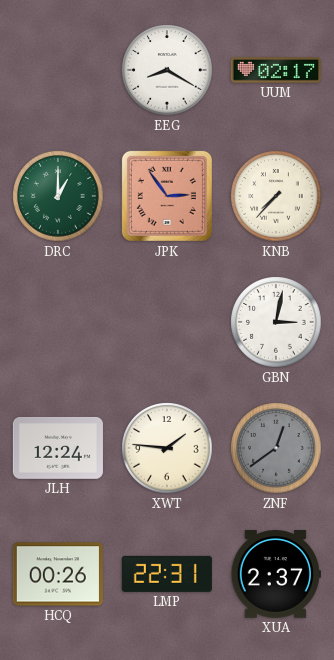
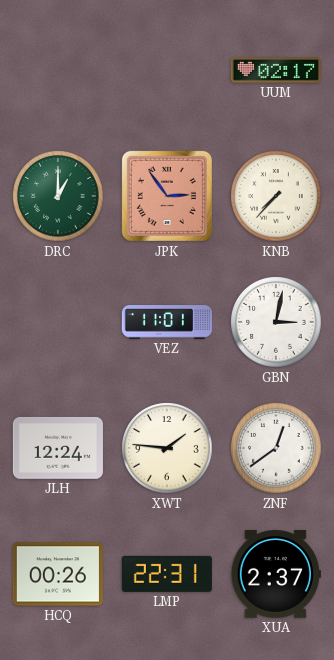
EEG: 8:20 -> none
VEZ: none -> 11:01
ZNF dial: grey -> white
